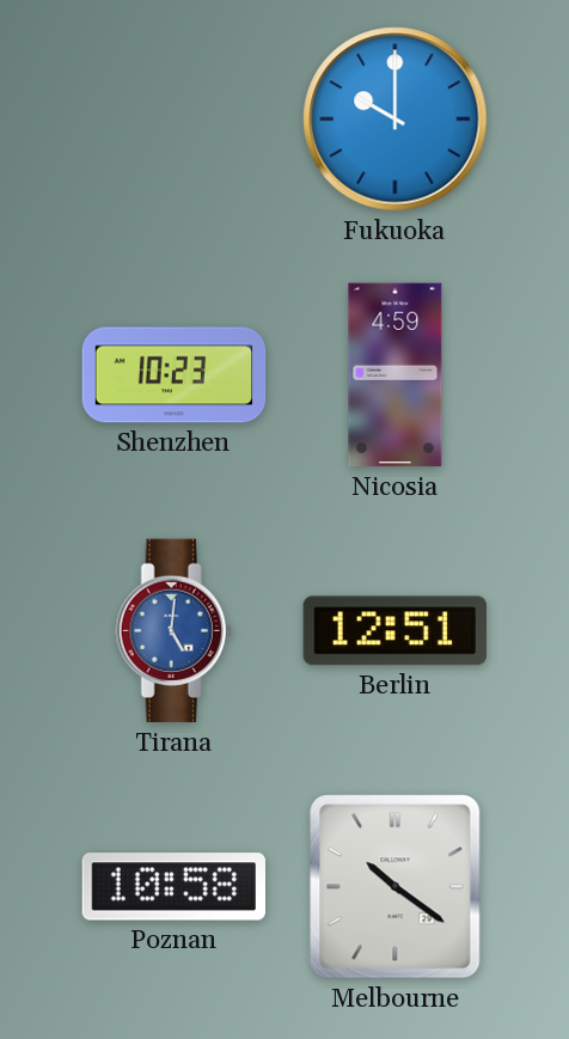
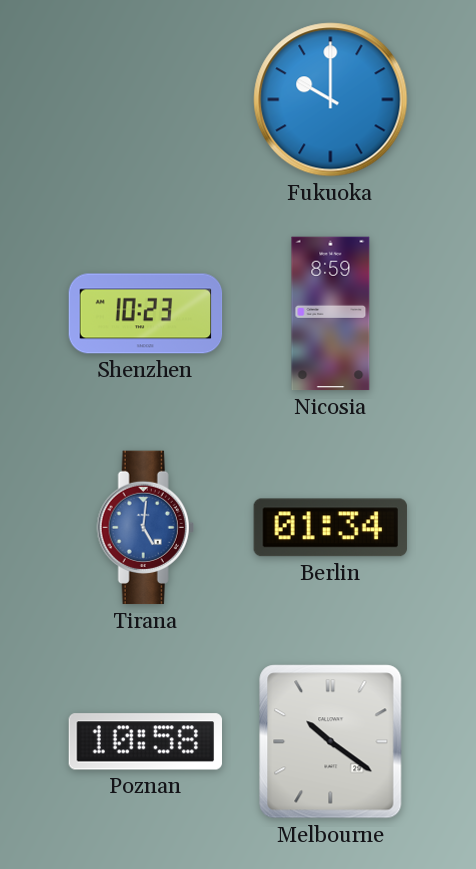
Nicosia: 4:59 -> 8:59
Berlin: 12:51 -> 01:34
